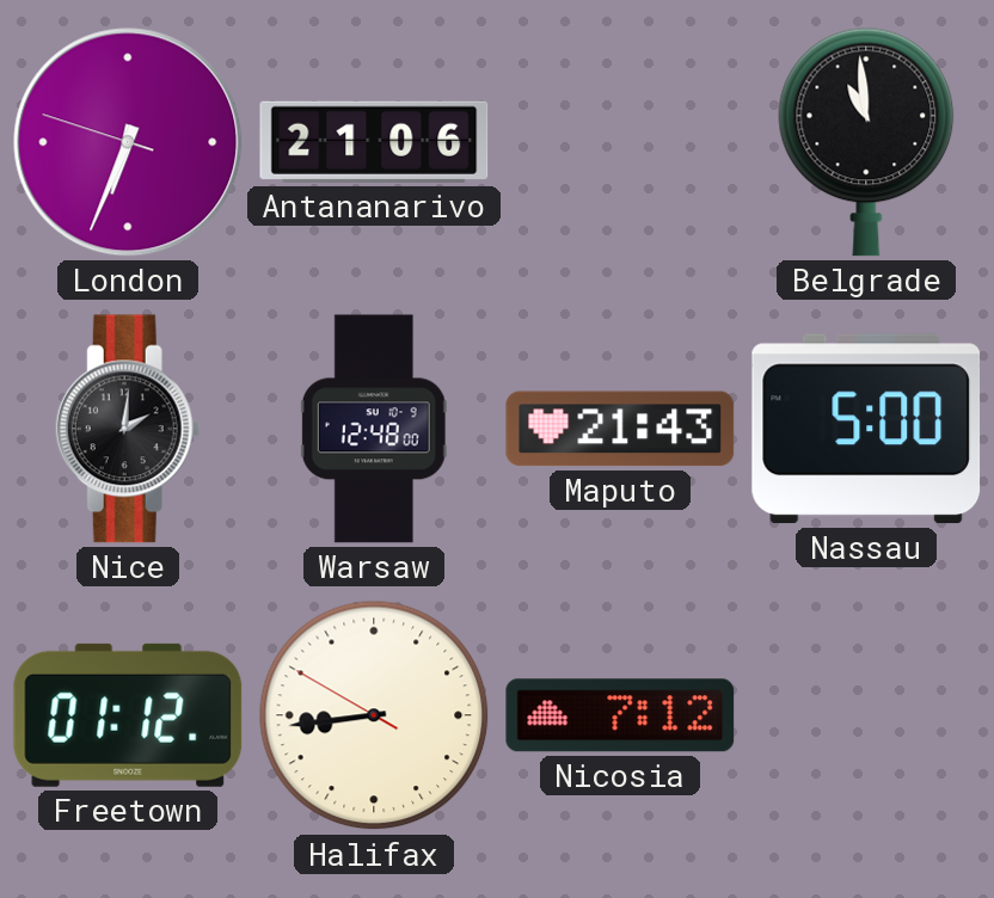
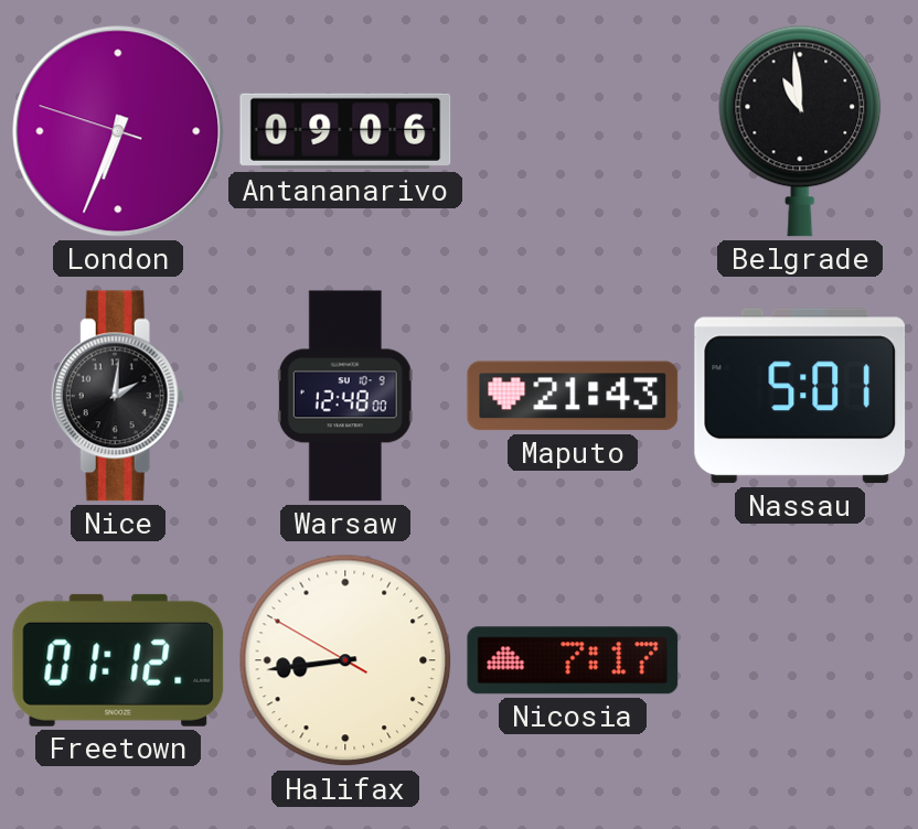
Antananarivo: 21:06 -> 09:06
Nassau: 5:00 -> 5:01
Nicosia: 7:12 -> 7:17
